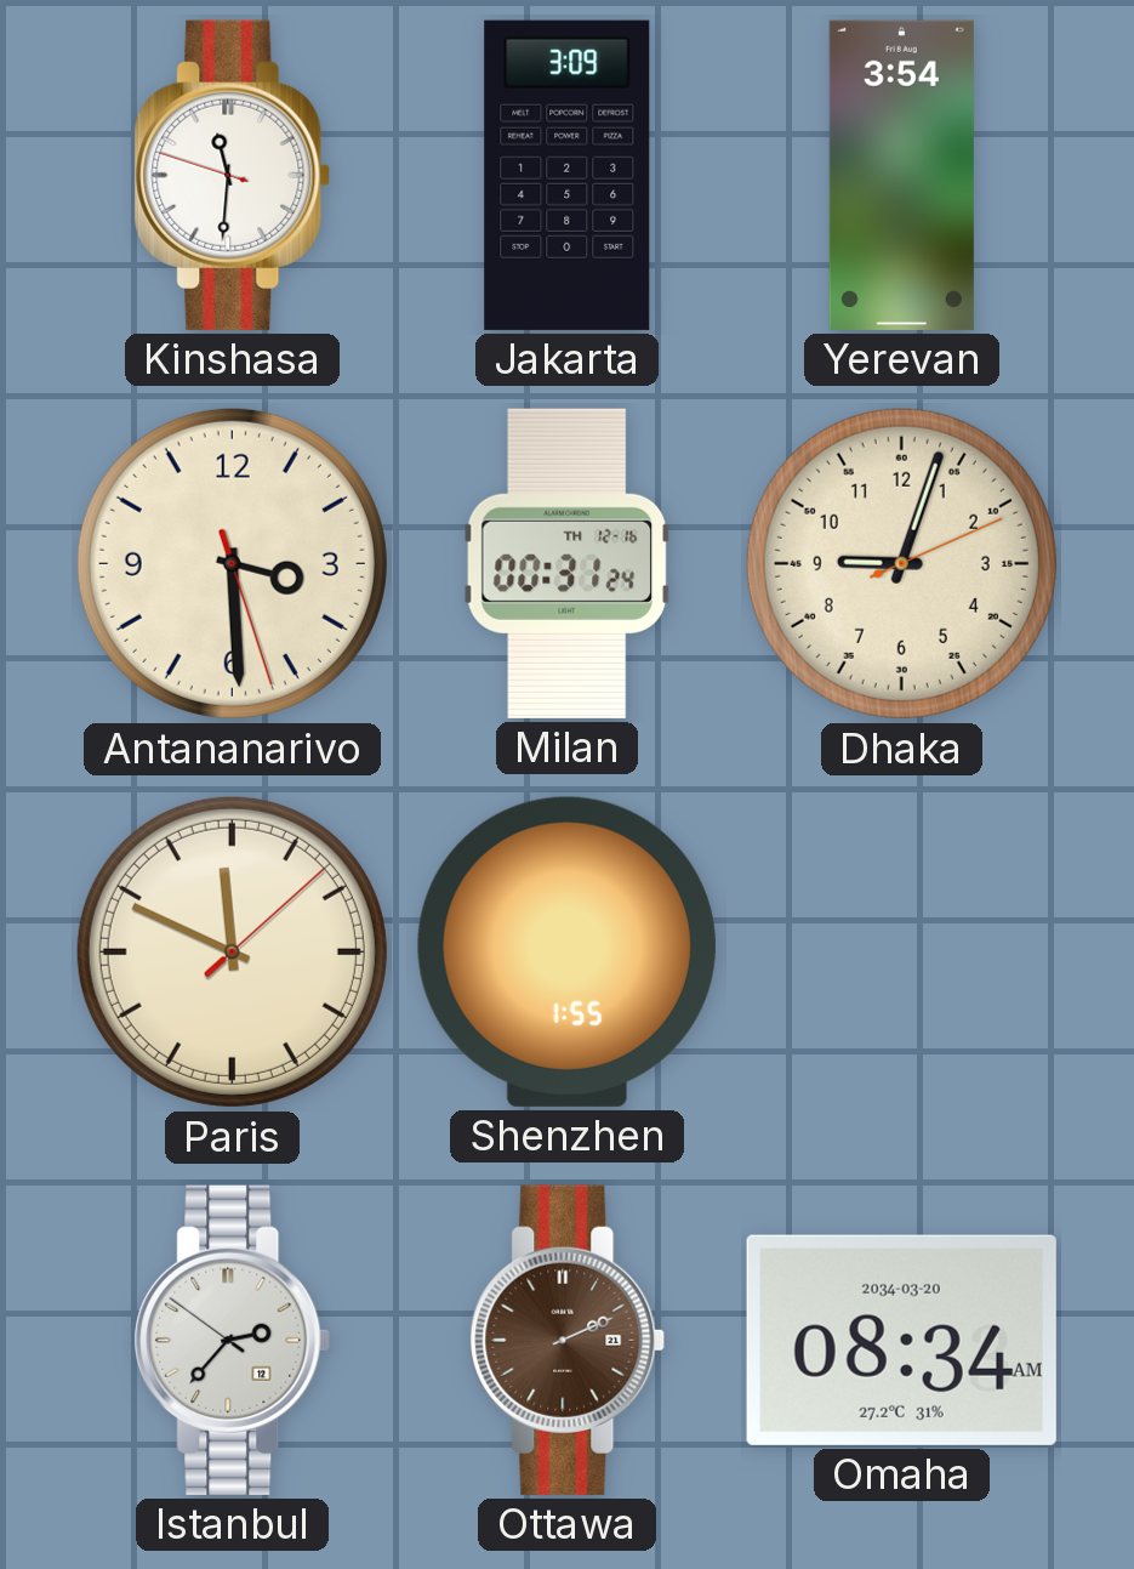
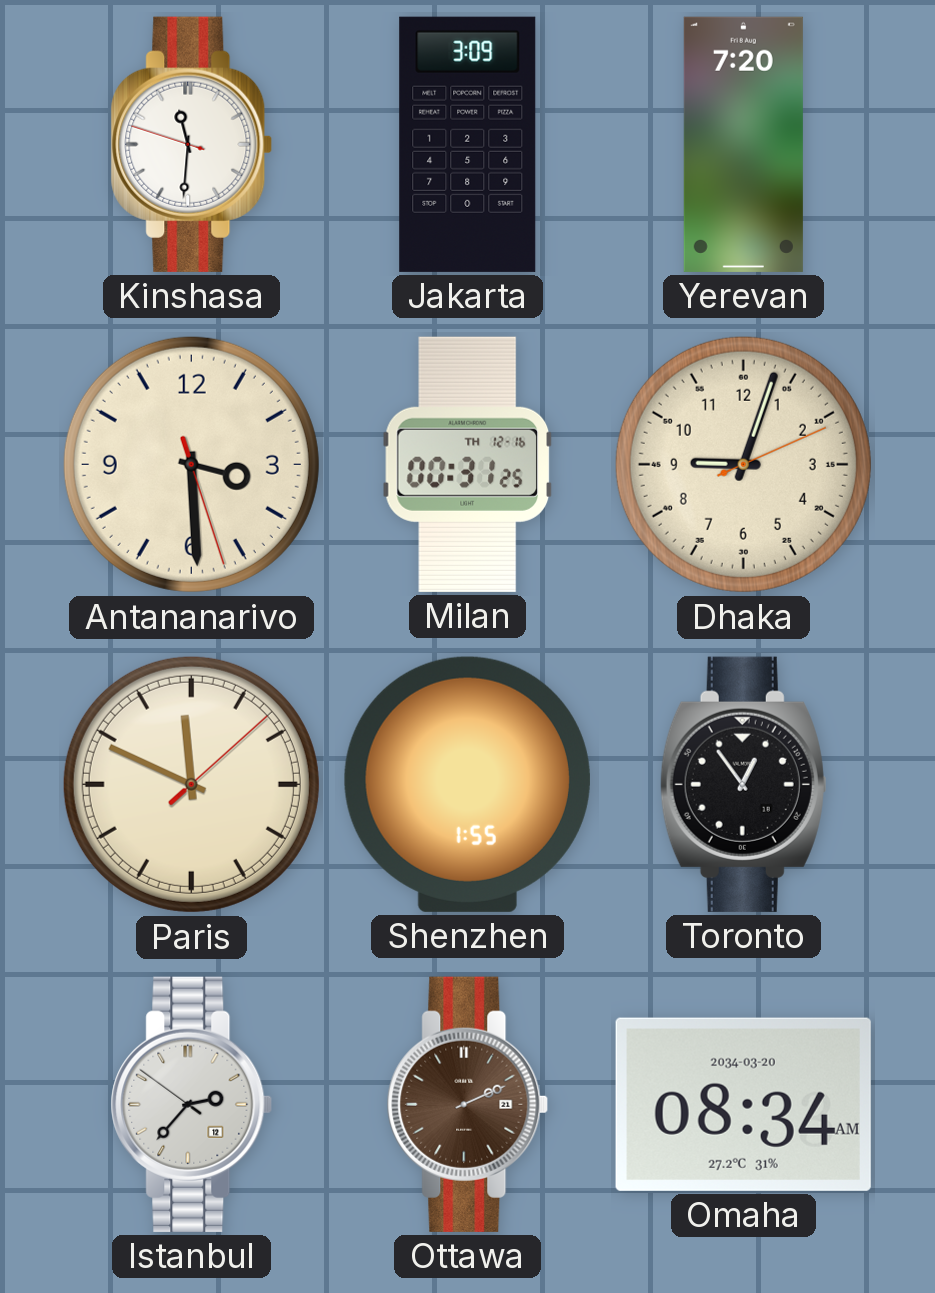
Yerevan: 3:54 -> 7:20
Milan: 00:31:24 -> 00:31:25
Toronto: none -> 12:54
